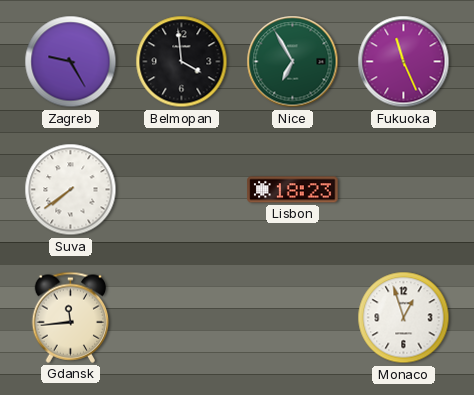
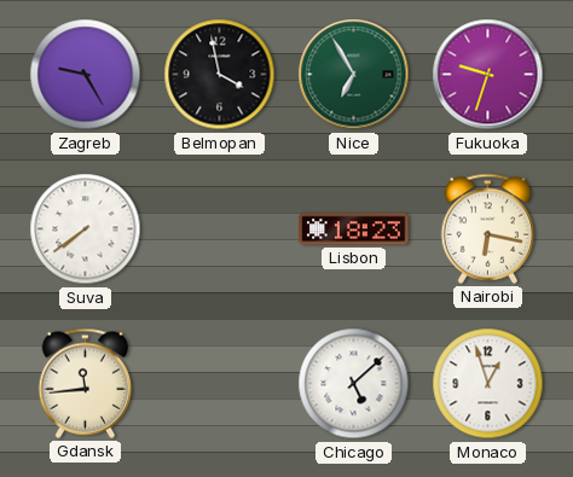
Belmopan: 3:59 -> 3:58
Fukuoka: 11:26 -> 9:33
Nairobi: none -> 6:17
Chicago: none -> 5:08
